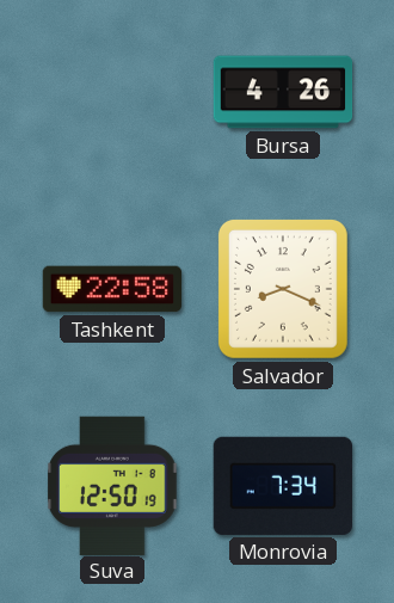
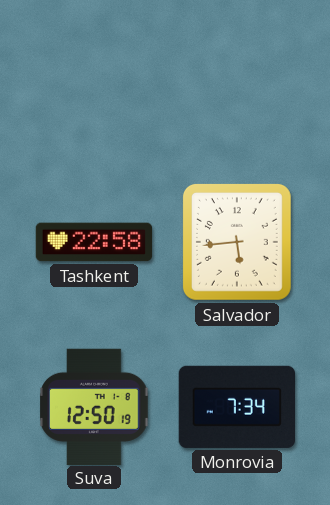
Bursa: 4:26 -> none
Salvador: 8:19 -> 5:44
